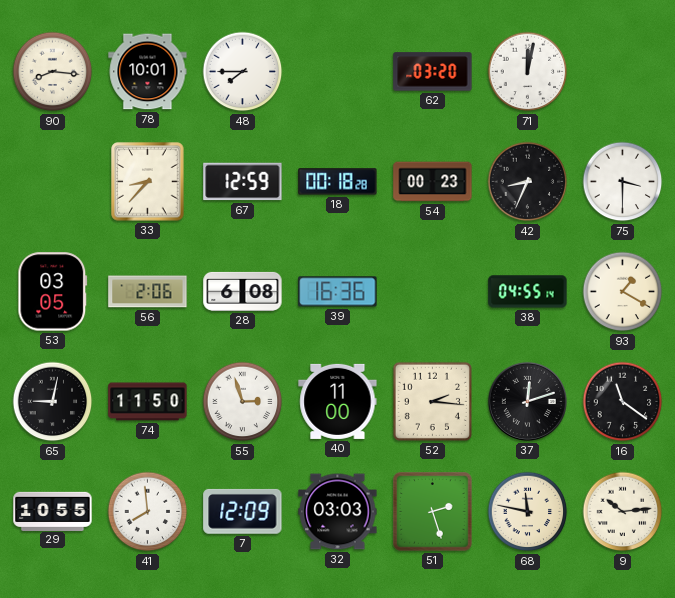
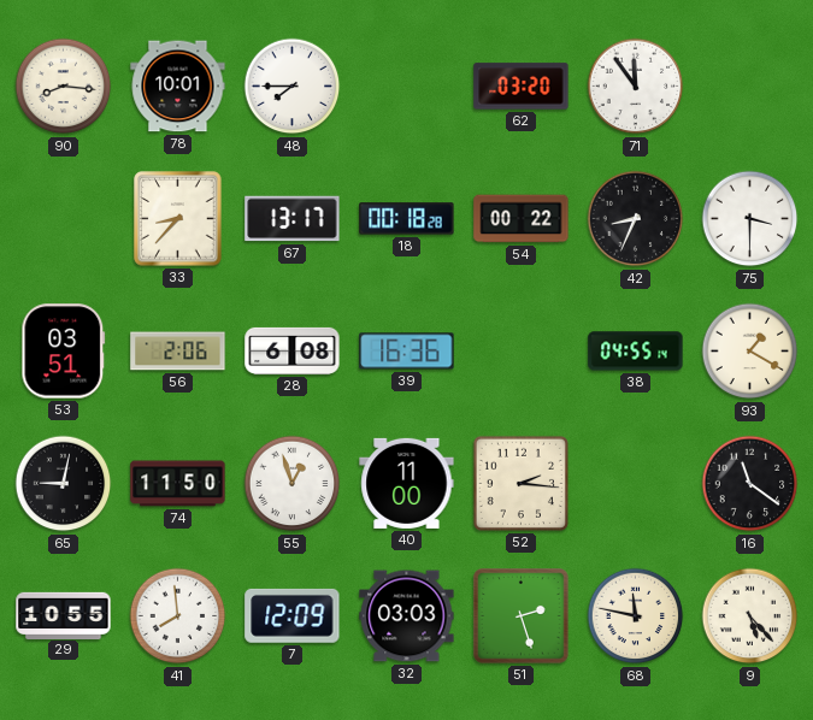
71: 12:02 -> 11:54
67: 12:59 -> 13:17
54: 00:23 -> 00:22
53: 03:05 -> 03:51
55: 2:57 -> 12:57
37: 12:12 -> none
9: 10:14 -> 5:23
